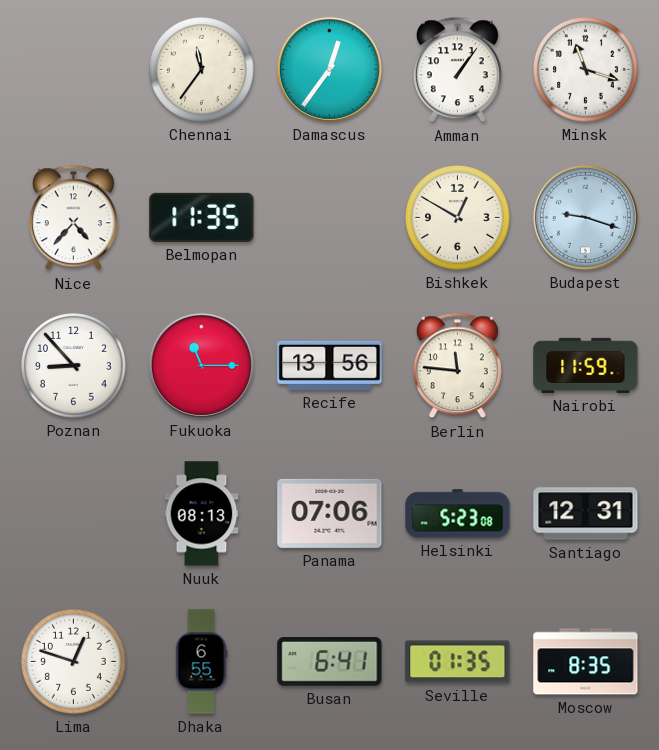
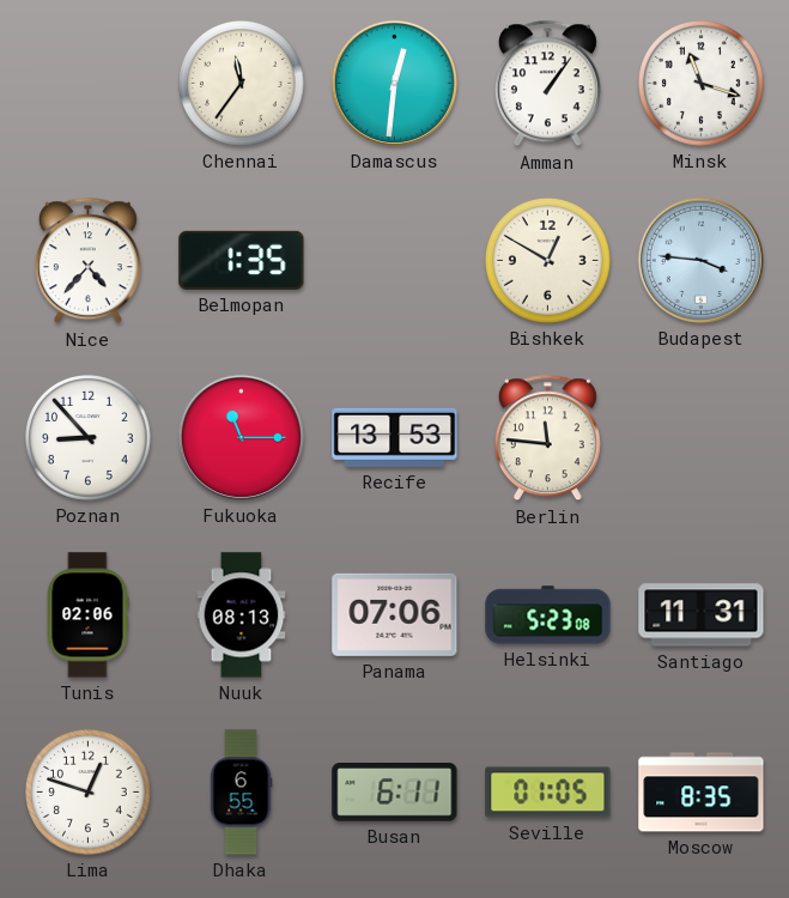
Damascus: 12:36 -> 12:31
Belmopan: 11:35 -> 1:35
Budapest: 9:18 -> 3:46
Recife: 13:56 -> 13:53
Nairobi: 11:59 -> none
Tunis: none -> 02:06
Santiago: 12:31 -> 11:31
Busan: 6:41 -> 6:11
Seville: 01:35 -> 01:05
